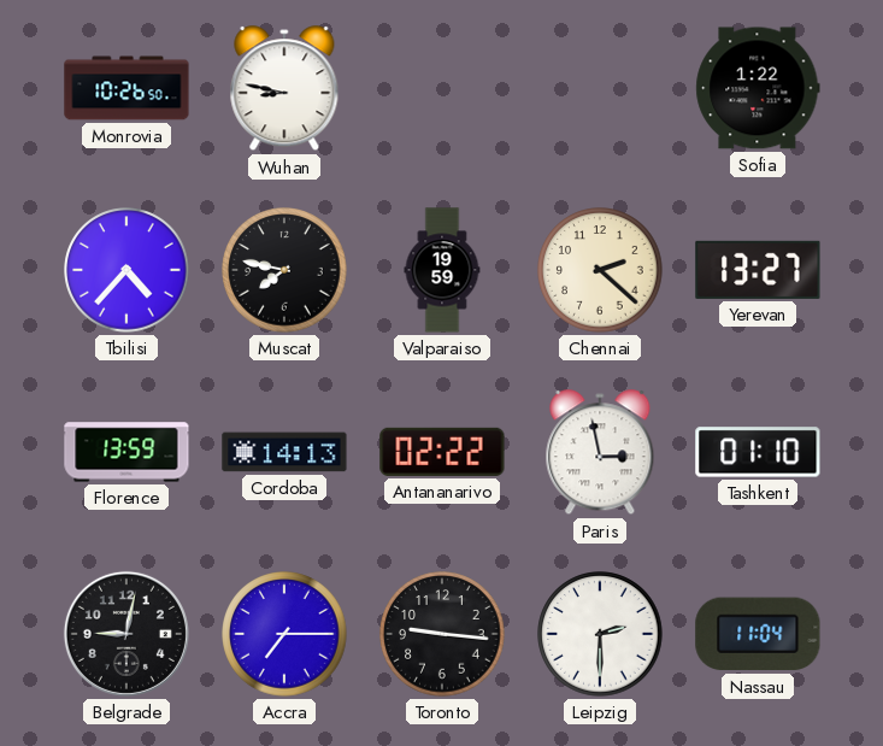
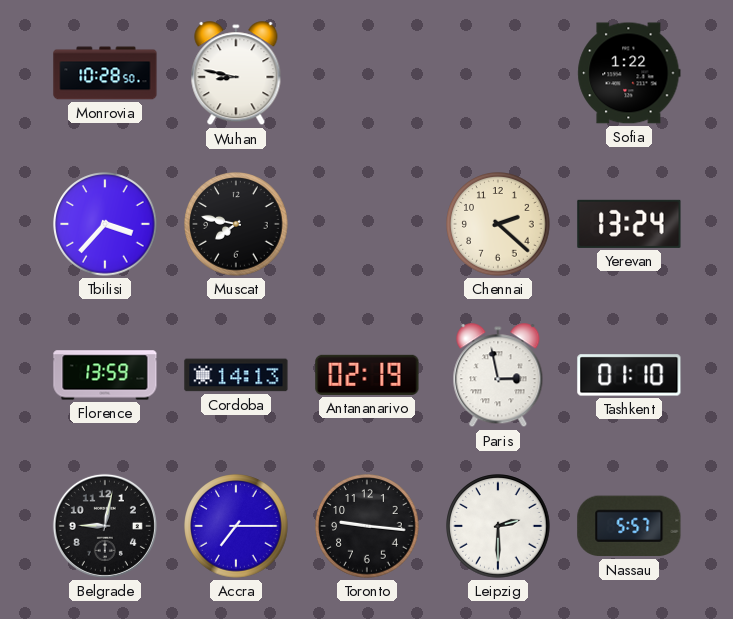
Monrovia: 10:26 -> 10:28
Tbilisi: 4:37 -> 3:37
Valparaiso: 19:59 -> none
Yerevan: 13:27 -> 13:24
Antananarivo: 02:22 -> 02:19
Nassau: 11:04 -> 5:57
